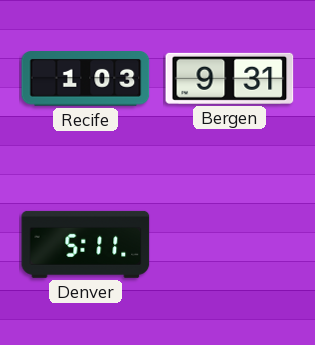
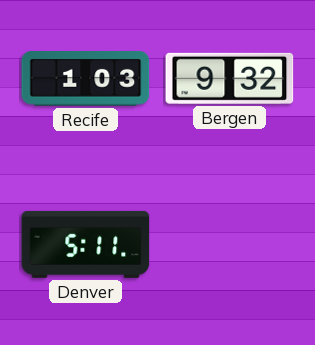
Bergen: 9:31 -> 9:32
